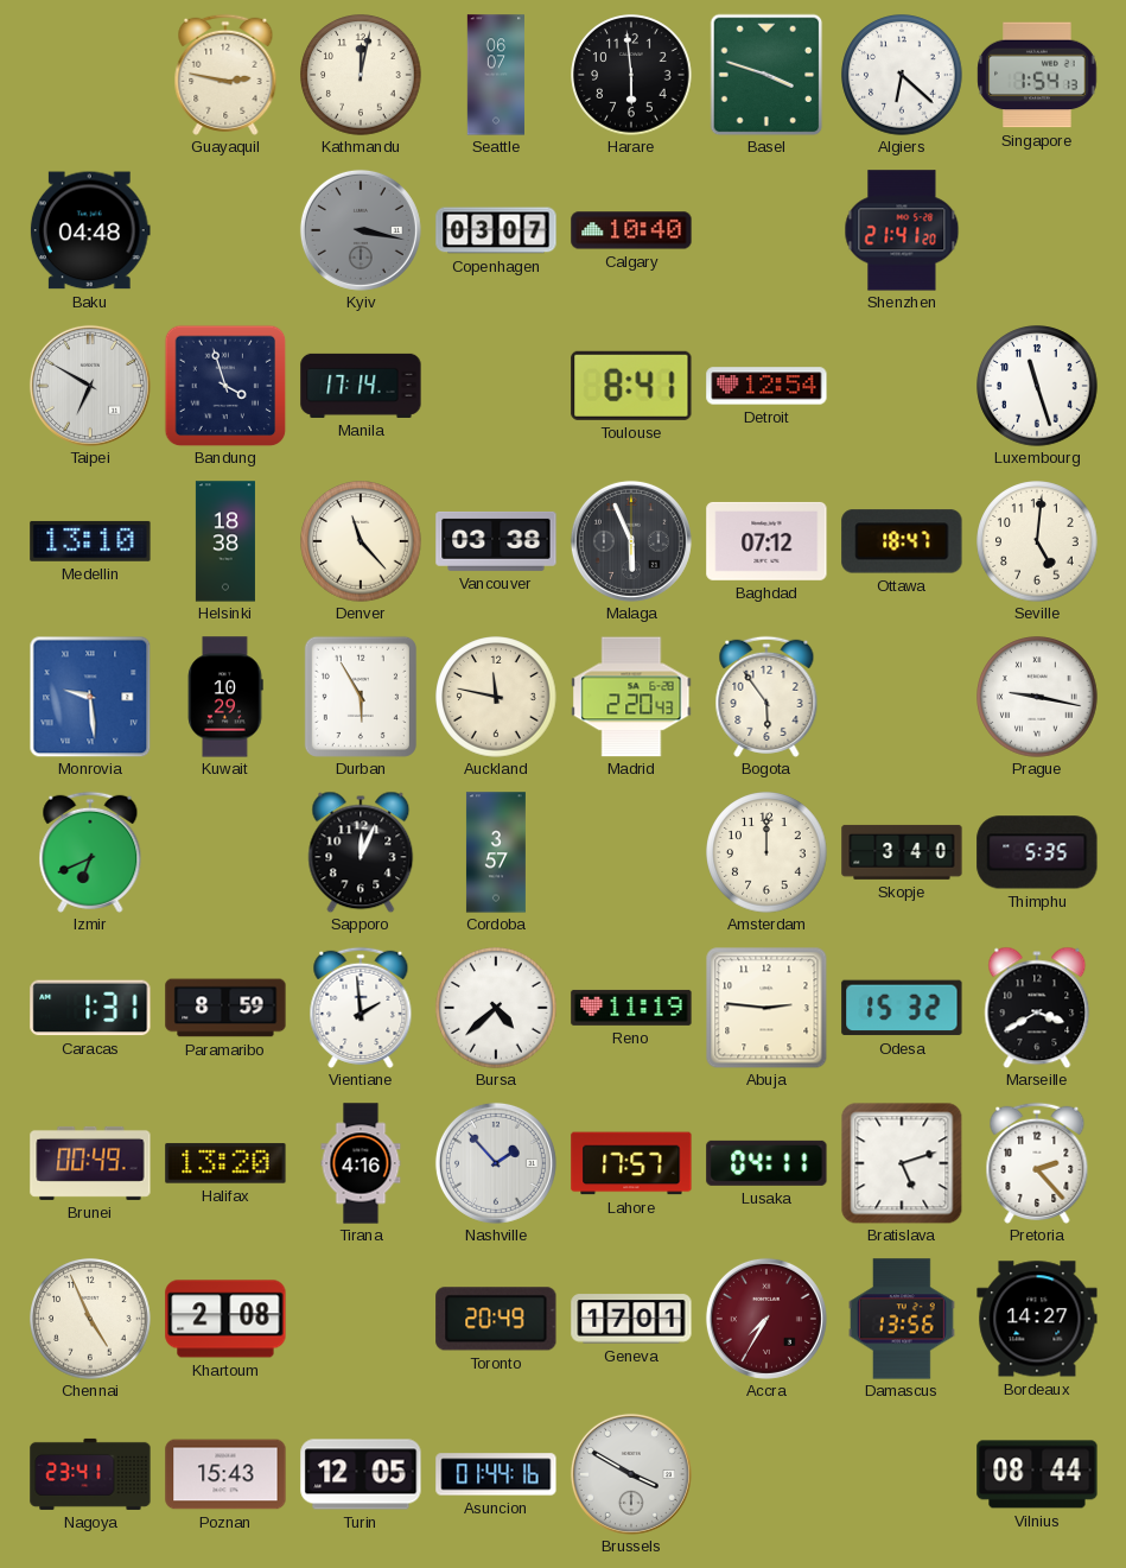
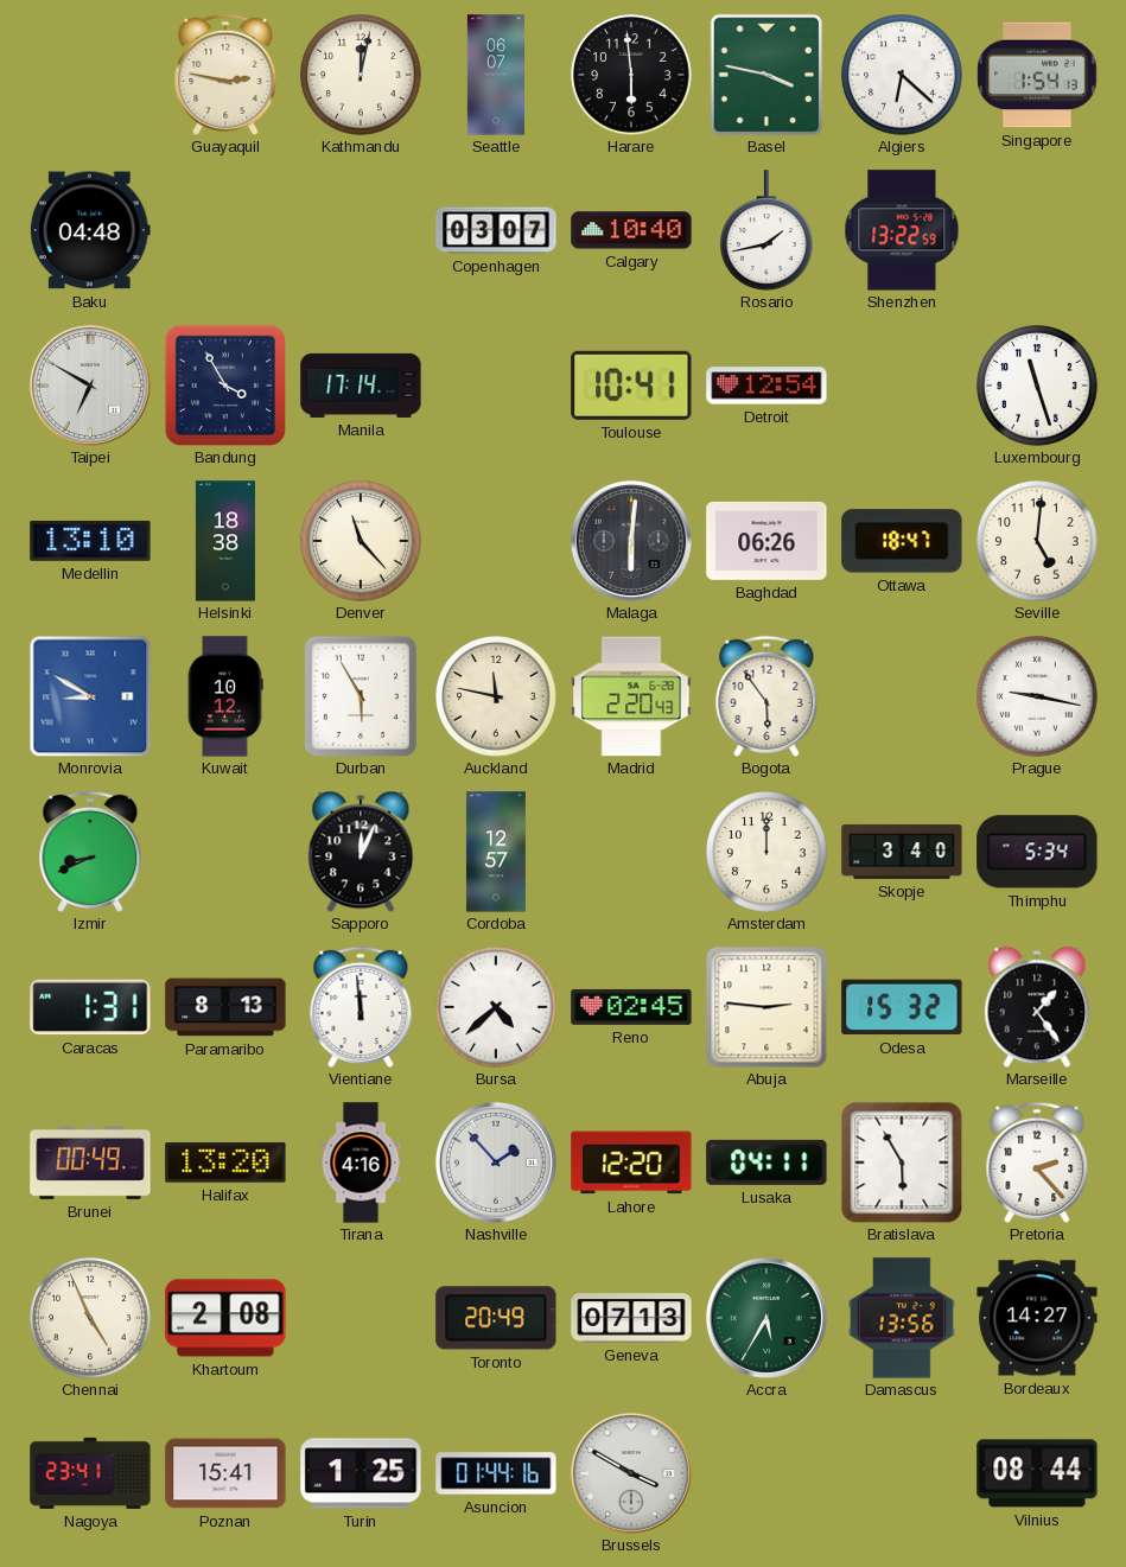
Basel: 3:48 -> 3:47
Kyiv: 3:17 -> none
Rosario: none -> 1:43
Shenzhen: 21:41 -> 13:22
Bandung: 3:57 -> 3:55
Toulouse: 8:41 -> 10:41
Vancouver: 03:38 -> none
Malaga: 5:56 -> 6:01
Baghdad: 07:12 -> 06:26
Monrovia: 9:29 -> 8:50
Kuwait: 10:29 -> 10:12
Izmir: 6:41 -> 8:41
Cordoba: 3:57 -> 12:57
Thimphu: 5:35 -> 5:34
Paramaribo: 8:59 -> 8:13
Vientiane: 1:59 -> 11:59
Reno: 11:19 -> 02:45
Marseille: 3:40 -> 1:24
Lahore: 17:57 -> 12:20
Bratislava: 5:12 -> 5:55
Geneva: 17:01 -> 07:13
Accra: 7:35 -> 5:35
Accra dial: burgundy -> green
Poznan: 15:43 -> 15:41
Turin: 12:05 -> 1:25
